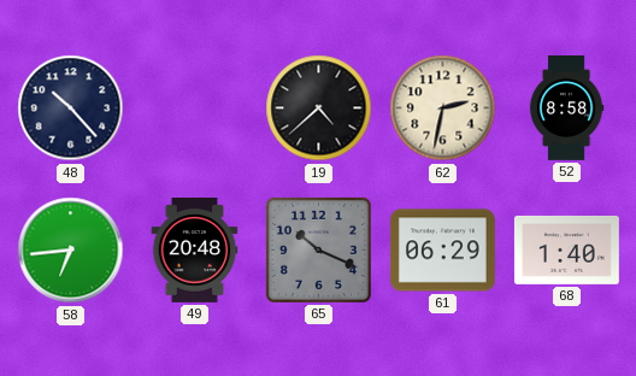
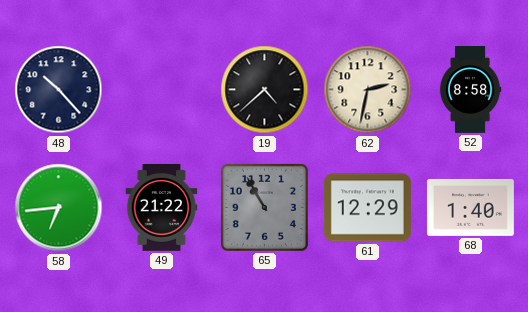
49: 20:48 -> 21:22
65: 10:19 -> 10:55
61: 06:29 -> 12:29
